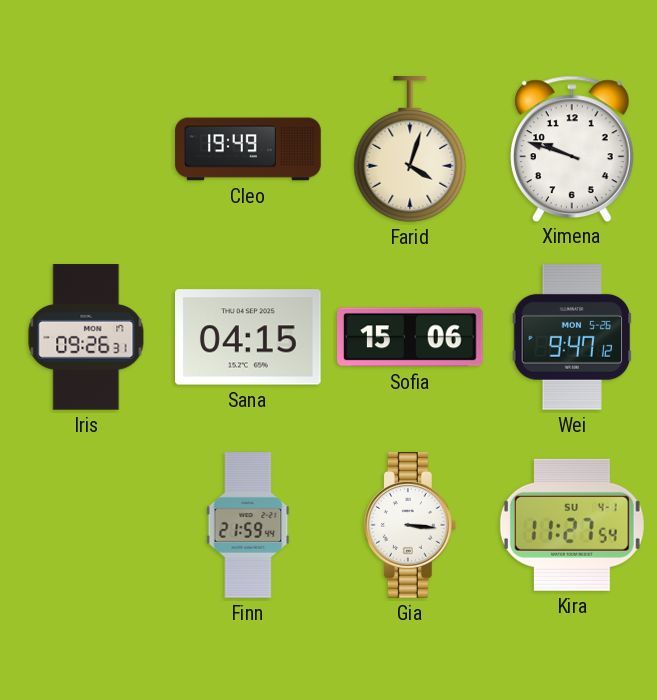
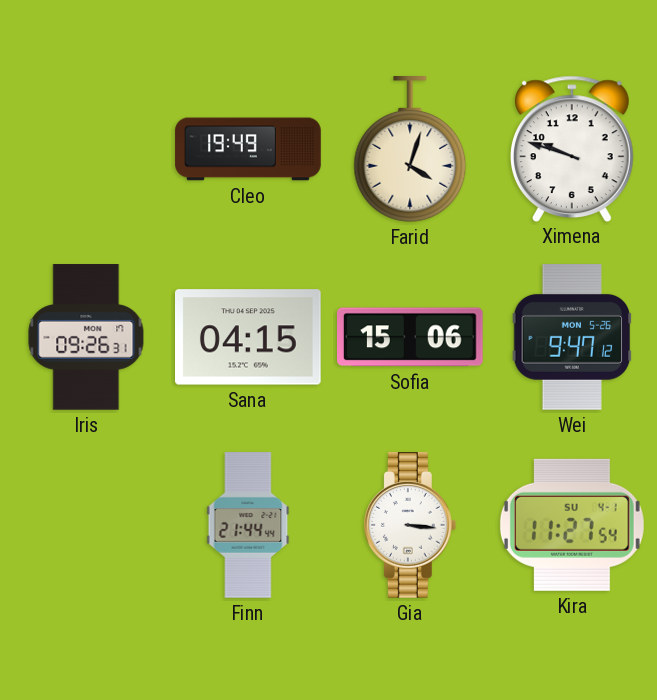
Finn: 21:59 -> 21:44
